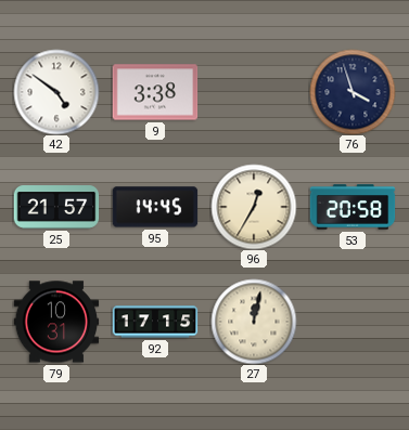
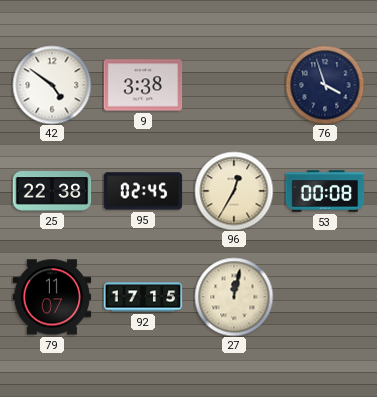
25: 21:57 -> 22:38
95: 14:45 -> 02:45
53: 20:58 -> 00:08
79: 10:31 -> 11:07
